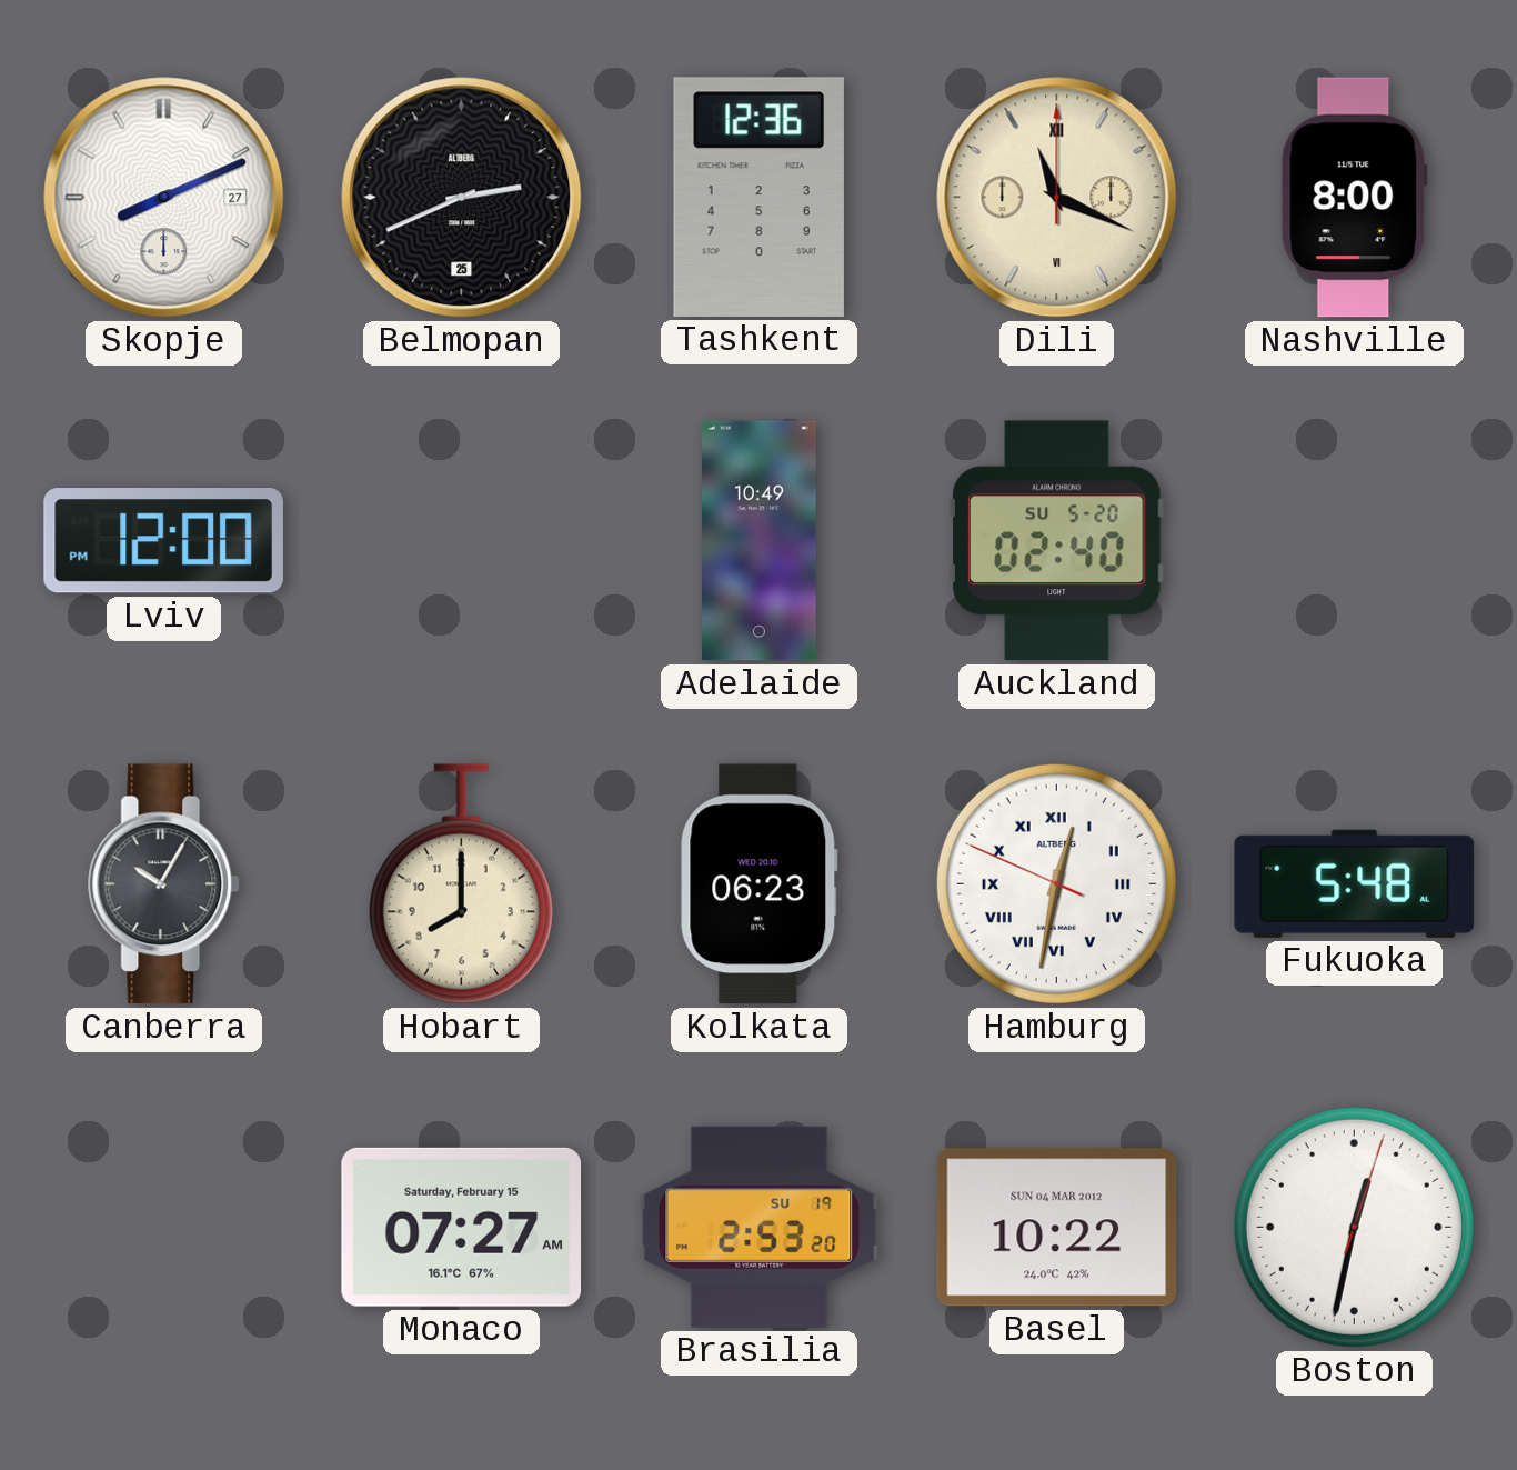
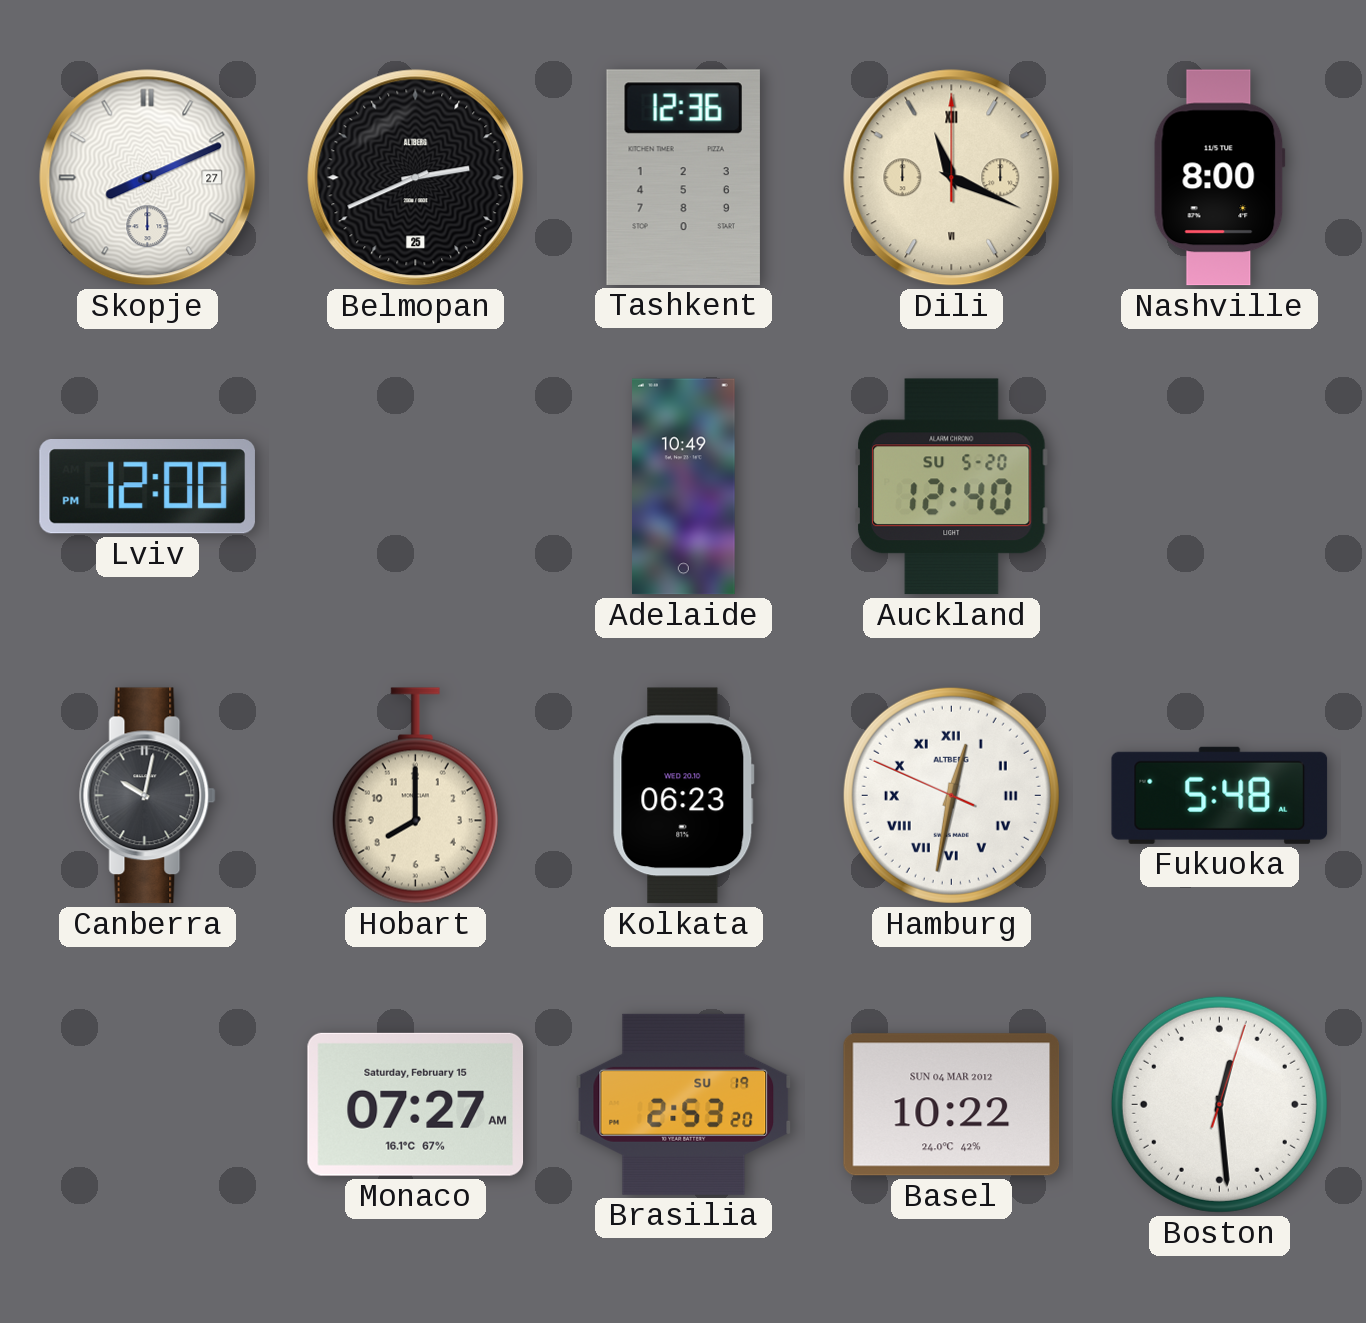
Auckland: 02:40 -> 12:40
Canberra: 10:05 -> 10:02
Boston: 12:32 -> 12:29
